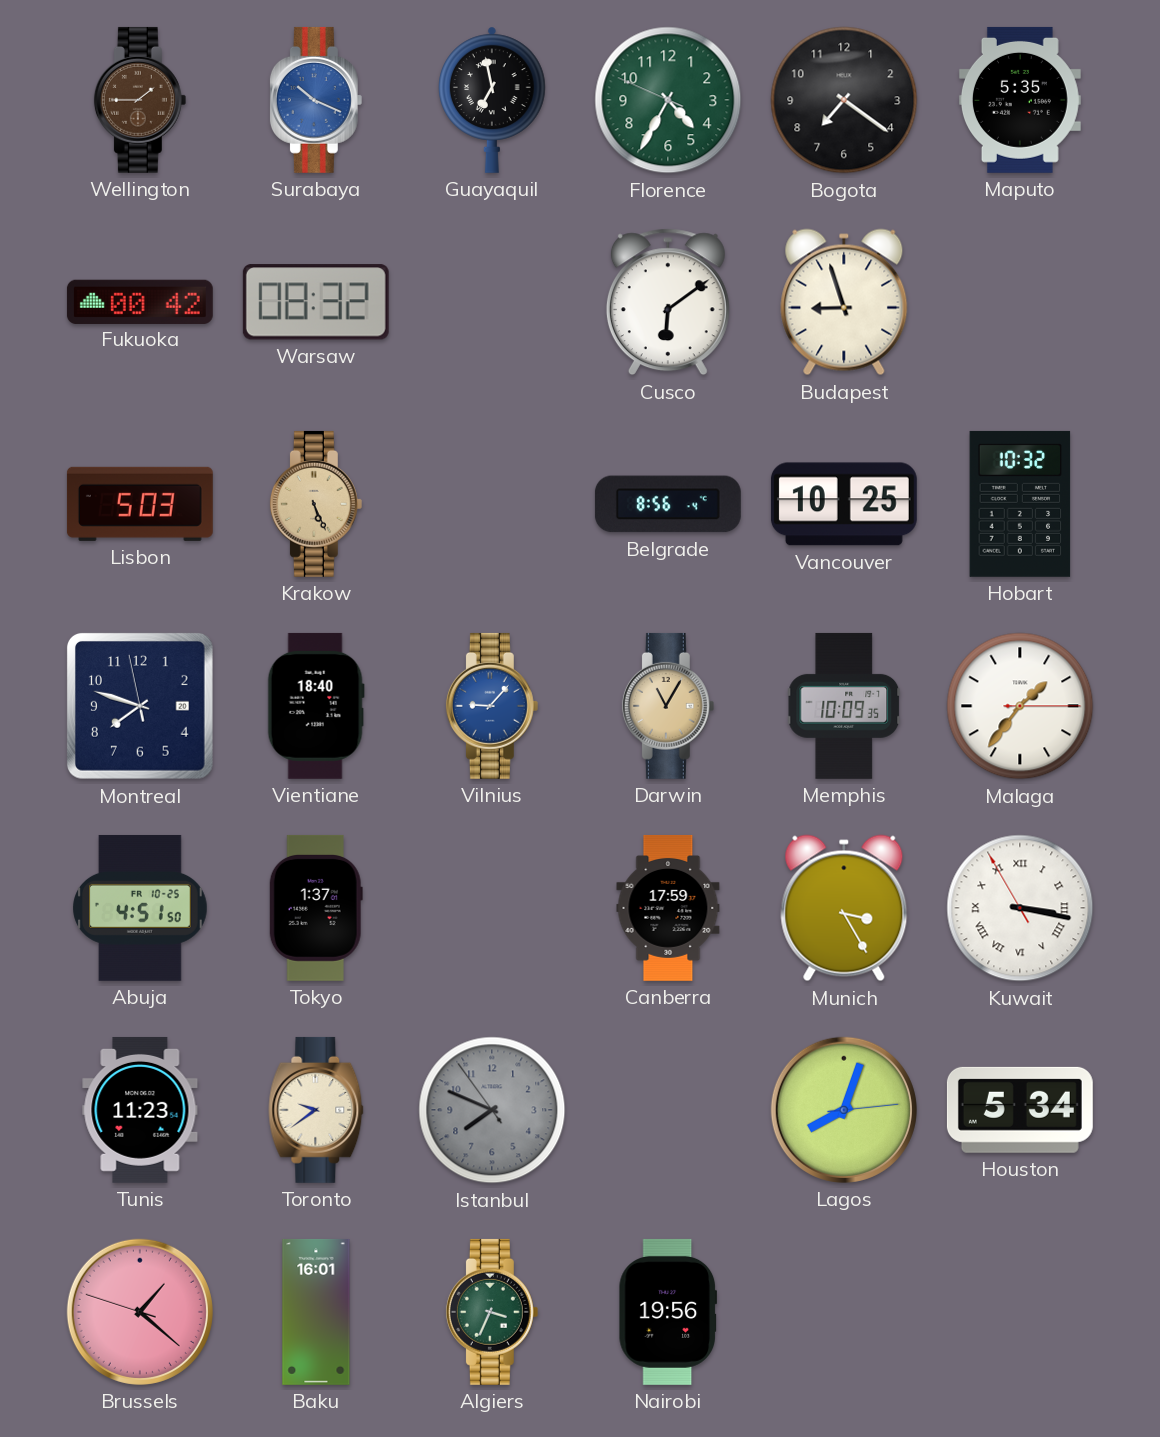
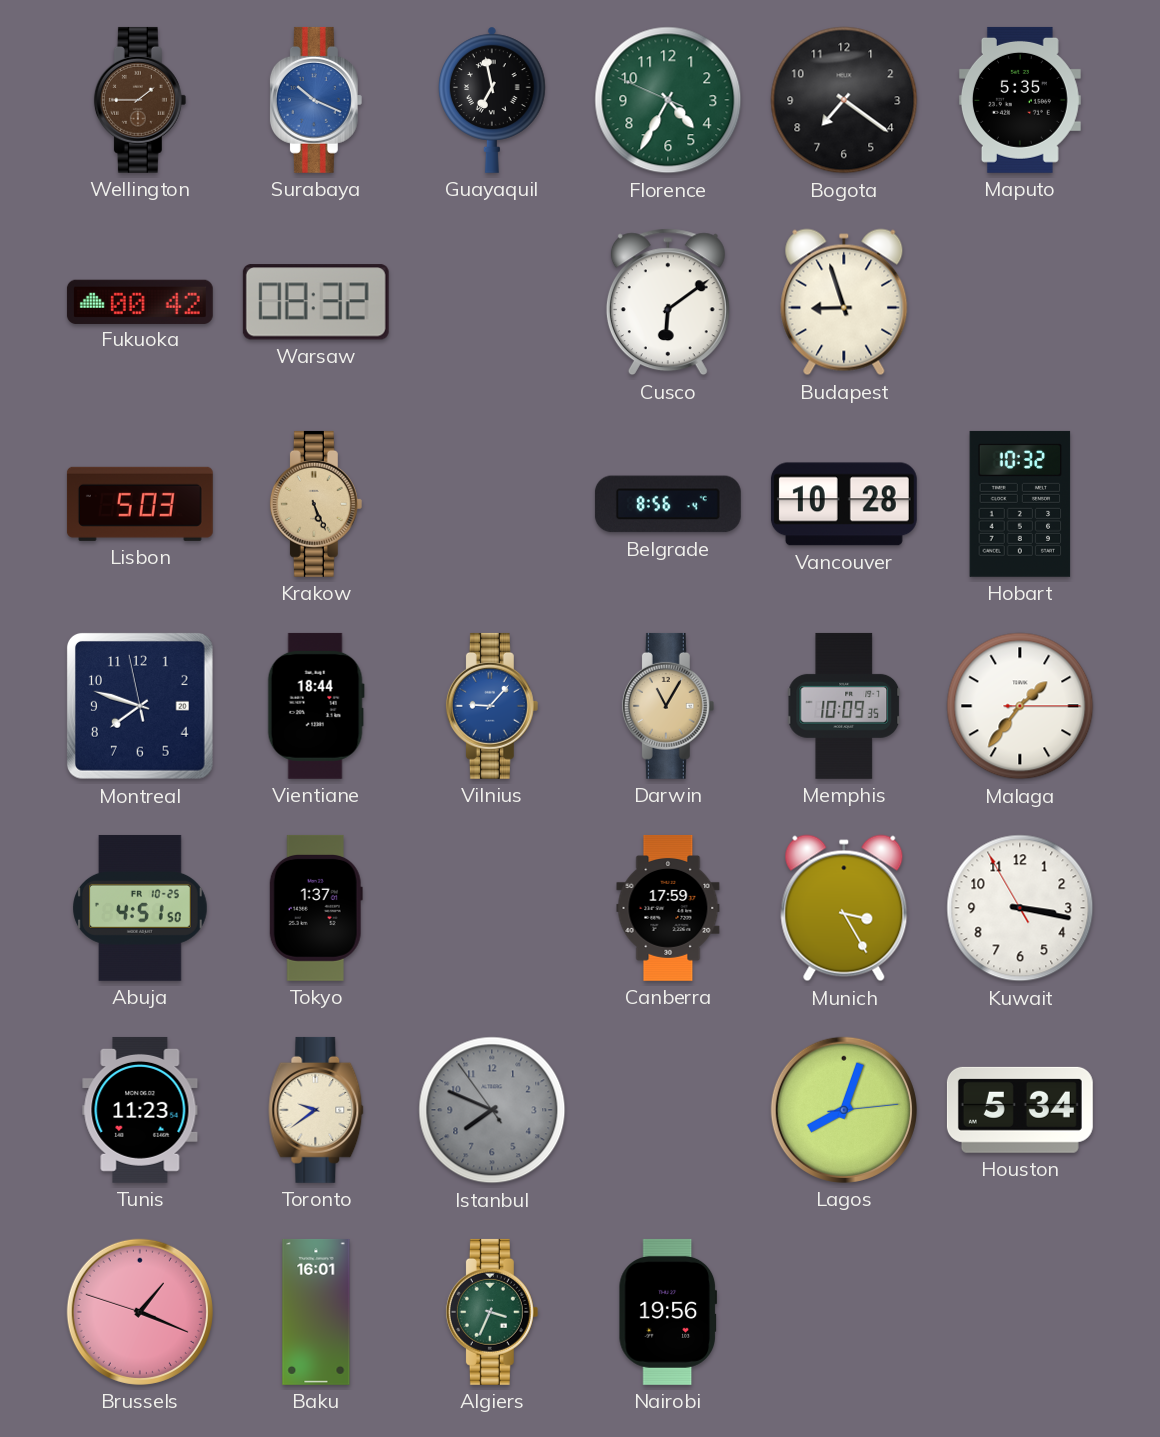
Vancouver: 10:25 -> 10:28
Vientiane: 18:40 -> 18:44
Kuwait numerals: Roman -> Arabic
Brussels: 1:21 -> 1:18
